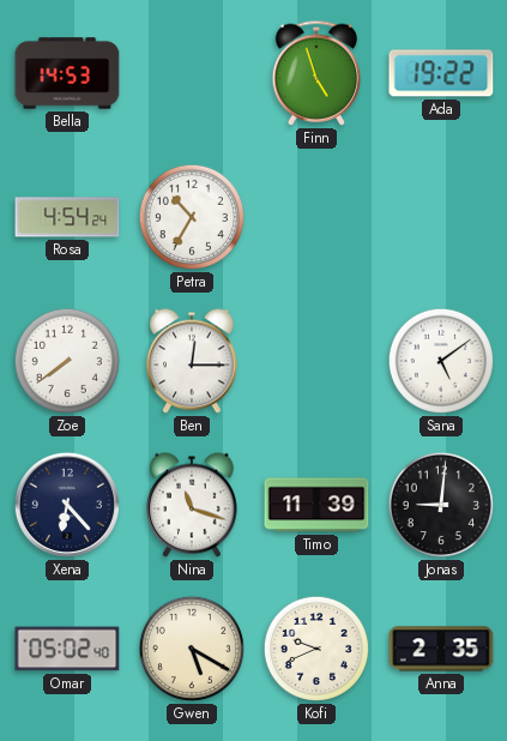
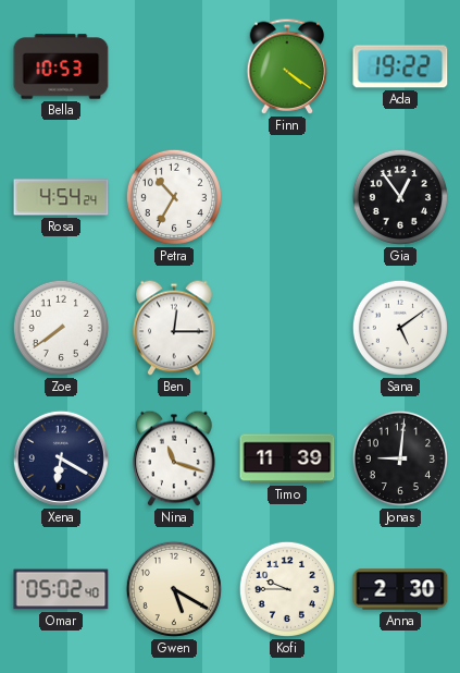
Bella: 14:53 -> 10:53
Finn: 4:57 -> 4:21
Gia: none -> 12:54
Xena: 6:23 -> 6:20
Kofi: 9:41 -> 9:45
Anna: 2:35 -> 2:30
